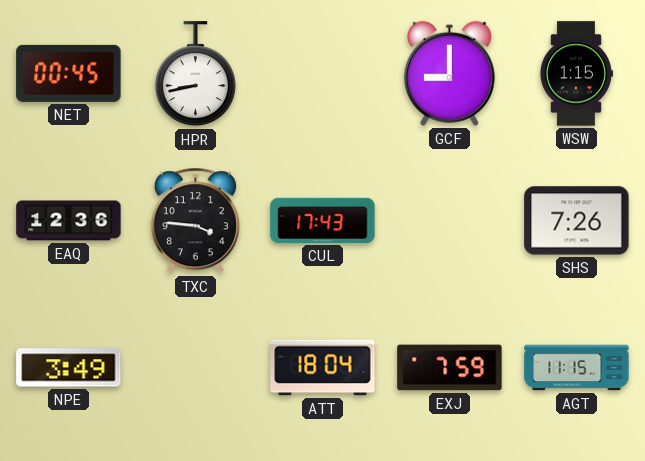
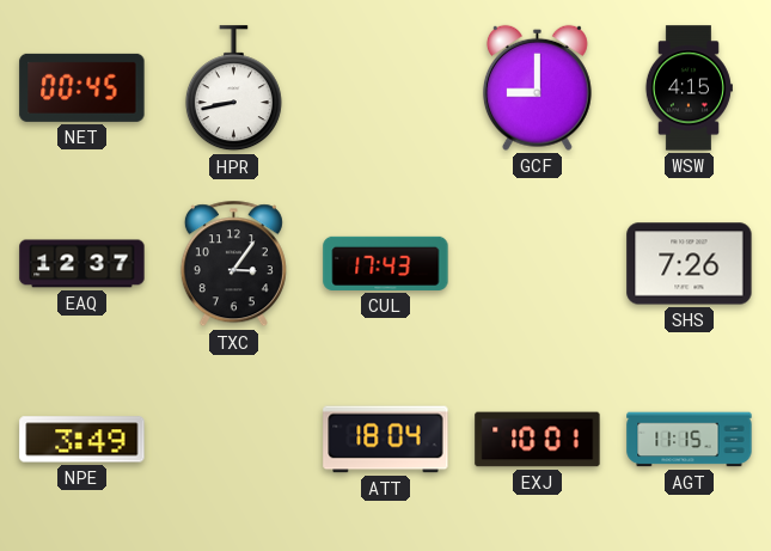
WSW: 1:15 -> 4:15
EAQ: 12:36 -> 12:37
TXC: 3:46 -> 3:06
EXJ: 7:59 -> 10:01
